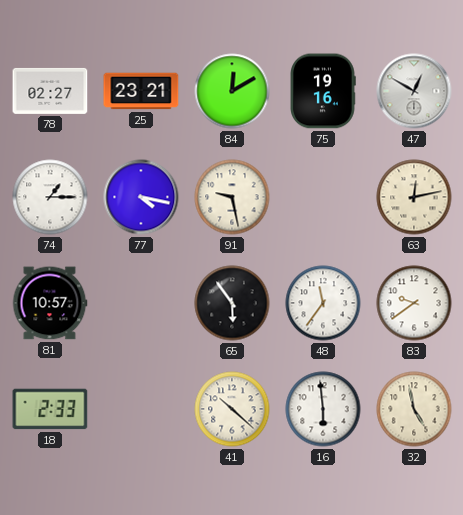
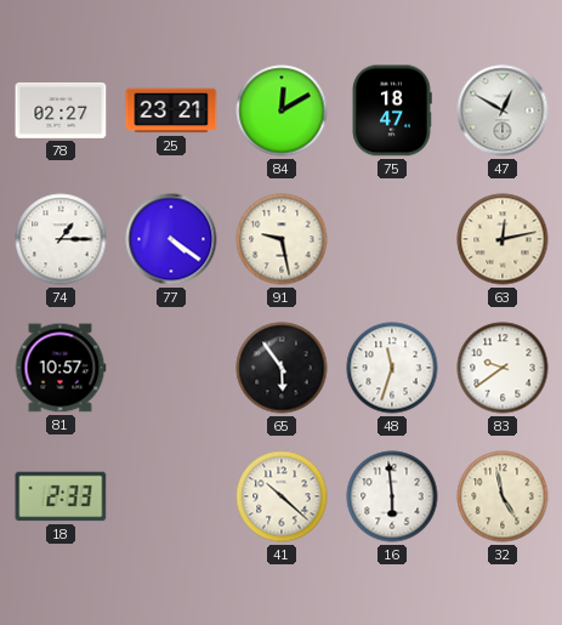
75: 19:16 -> 18:47
77: 4:17 -> 4:21
48: 11:36 -> 11:33
